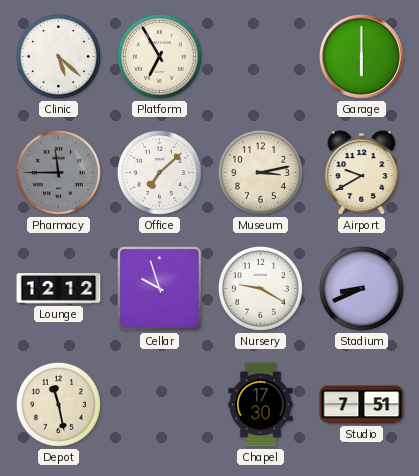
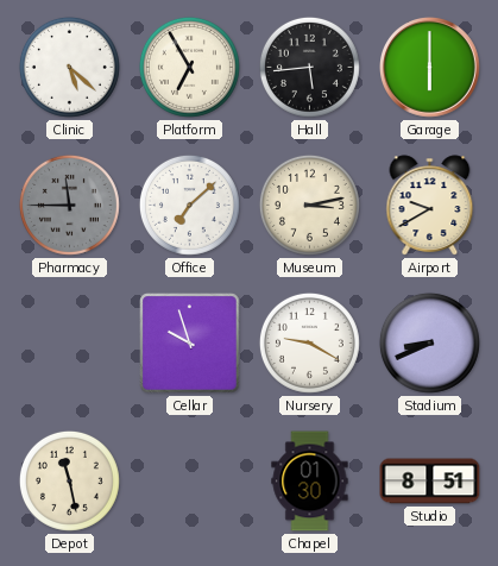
Hall: none -> 5:44
Lounge: 12:12 -> none
Chapel: 17:30 -> 01:30
Studio: 7:51 -> 8:51
